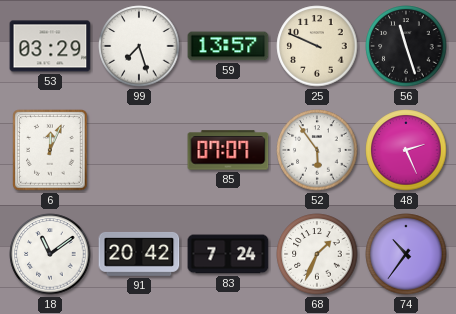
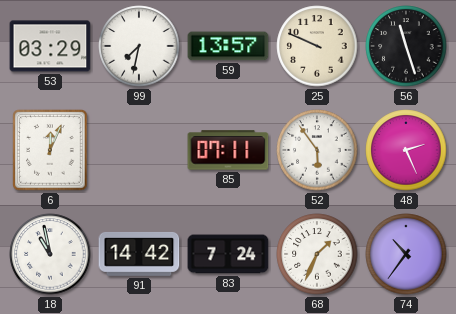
99: 7:27 -> 7:32
85: 07:07 -> 07:11
18: 11:09 -> 10:58
91: 20:42 -> 14:42
